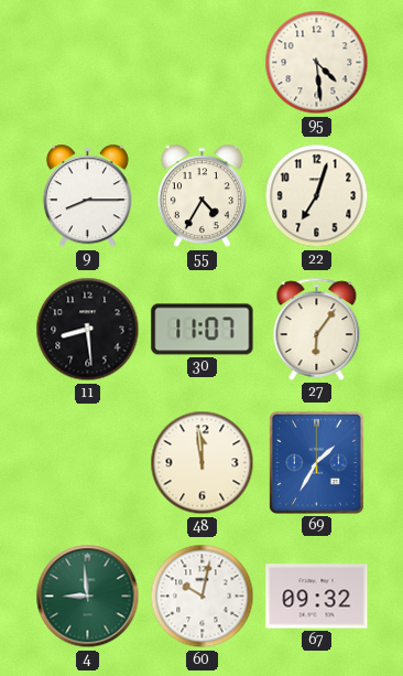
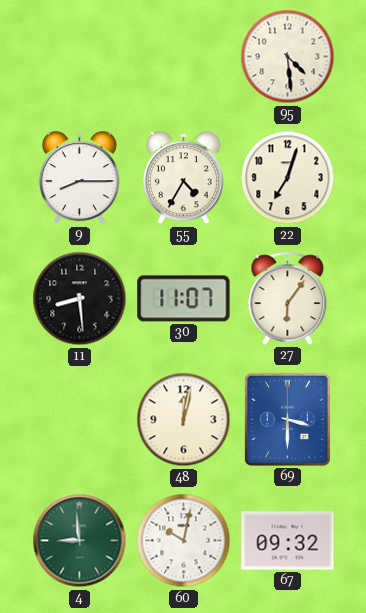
48: 11:59 -> 12:02
69: 1:35 -> 3:30
